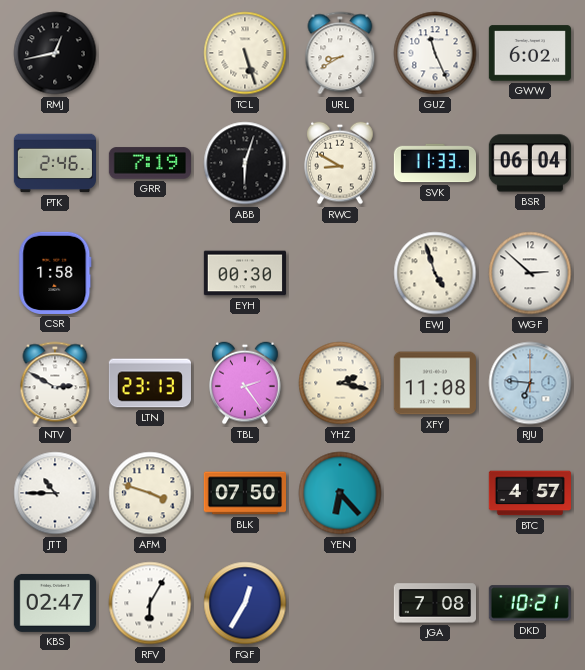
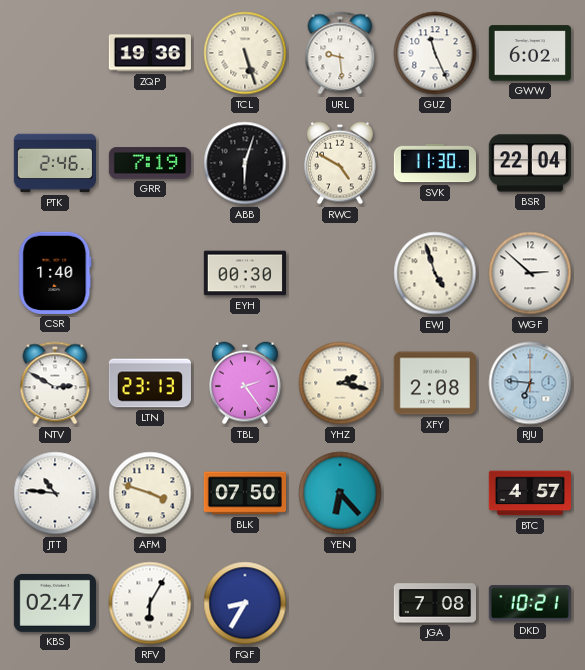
RMJ: 12:43 -> none
ZQP: none -> 19:36
URL: 8:40 -> 9:29
RWC: 8:50 -> 4:50
SVK: 11:33 -> 11:30
BSR: 06:04 -> 22:04
CSR: 1:58 -> 1:40
XFY: 11:08 -> 2:08
JTT: 10:45 -> 10:46
FQF: 12:35 -> 8:35
